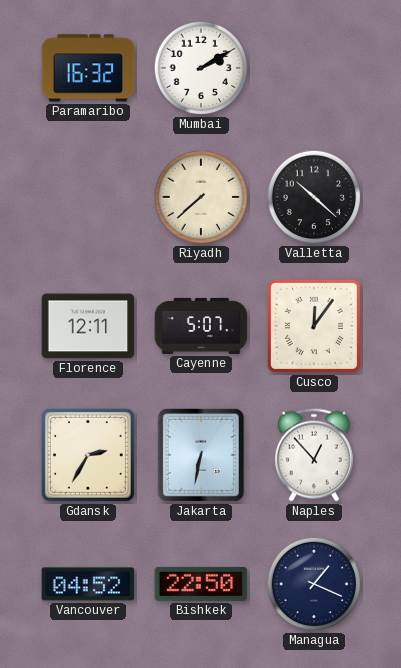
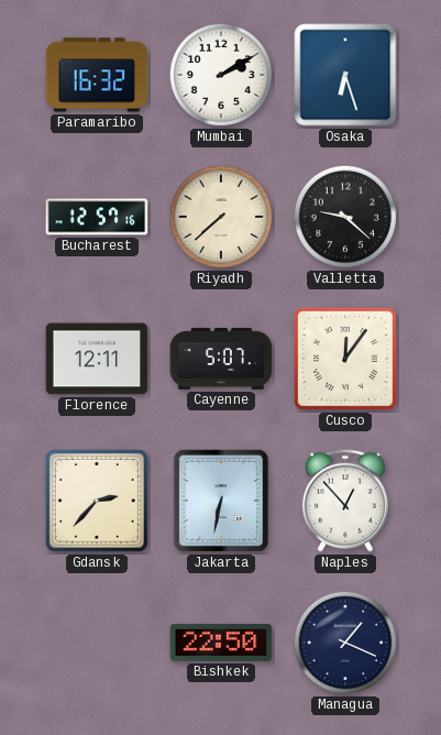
Osaka: none -> 6:27
Bucharest: none -> 12:57
Valletta: 10:22 -> 9:22
Gdansk: 2:35 -> 2:37
Vancouver: 04:52 -> none
